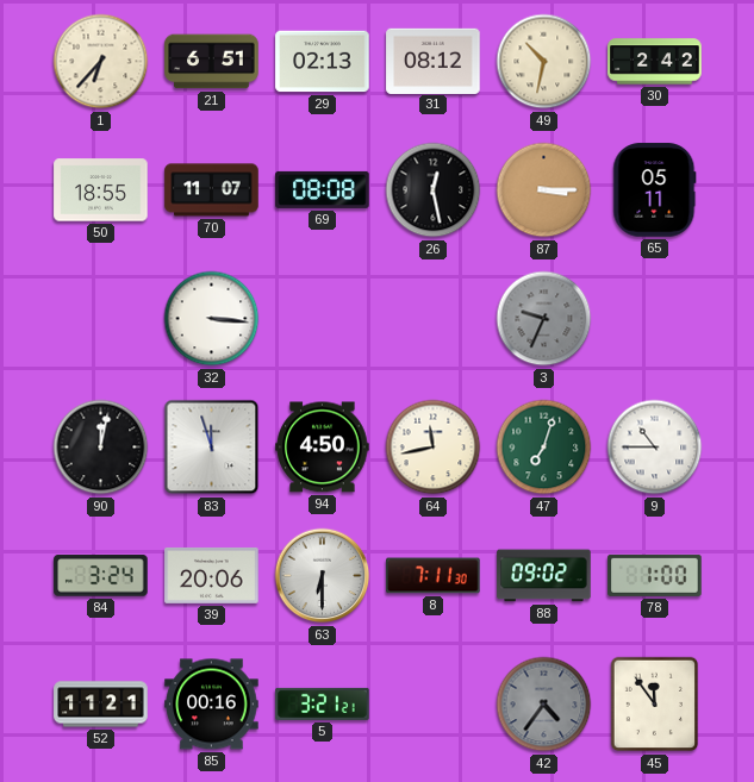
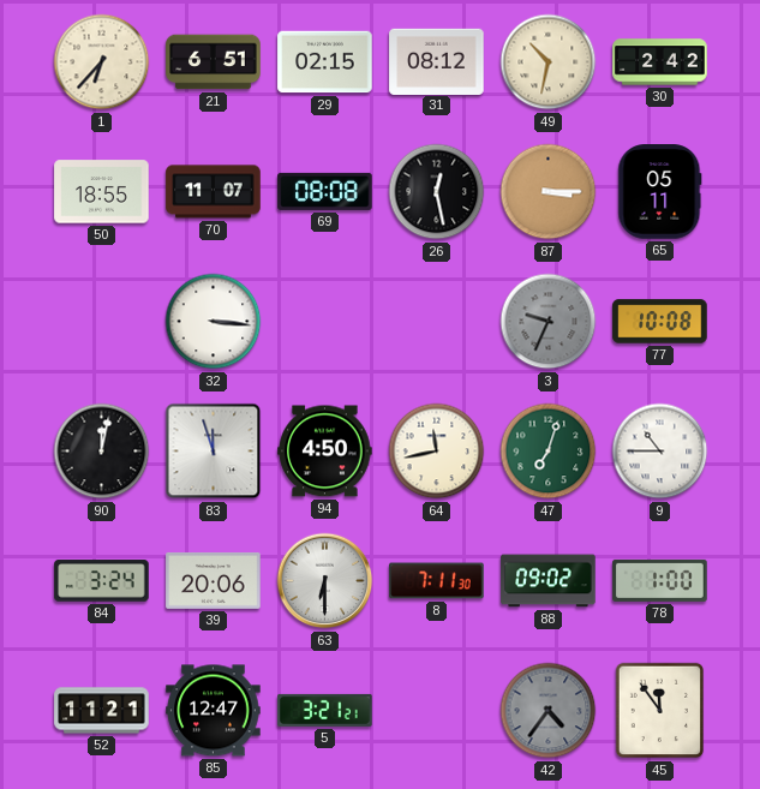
29: 02:13 -> 02:15
77: none -> 10:08
85: 00:16 -> 12:47
